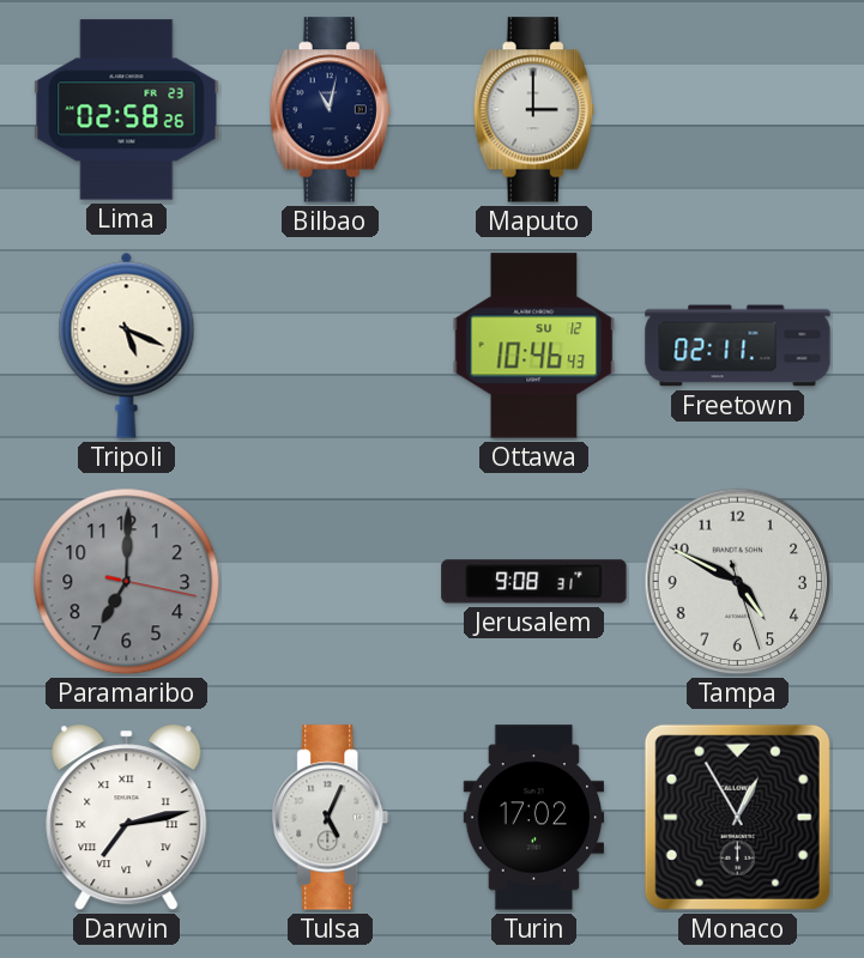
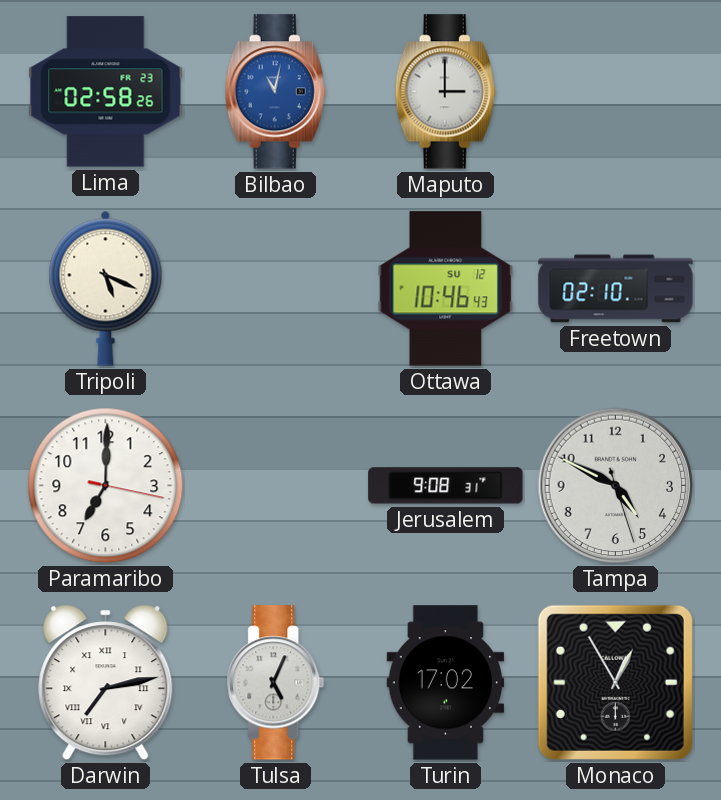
Bilbao dial: navy -> blue
Freetown: 02:11 -> 02:10
Paramaribo dial: grey -> white
